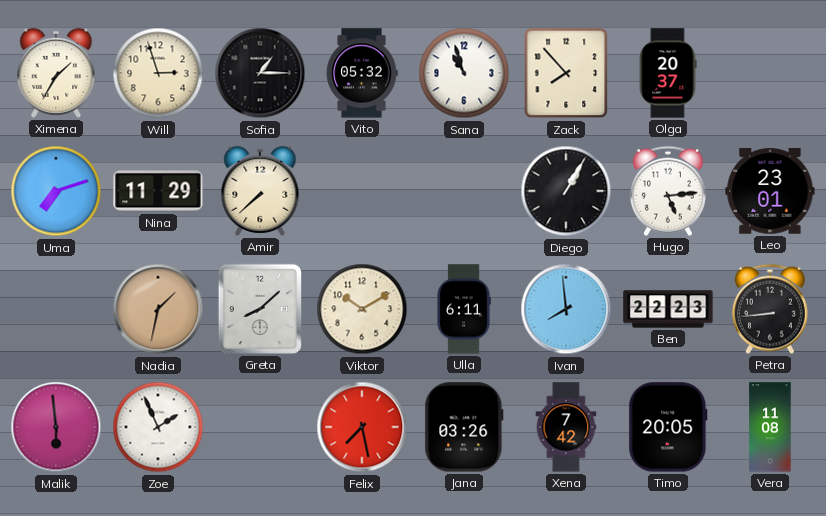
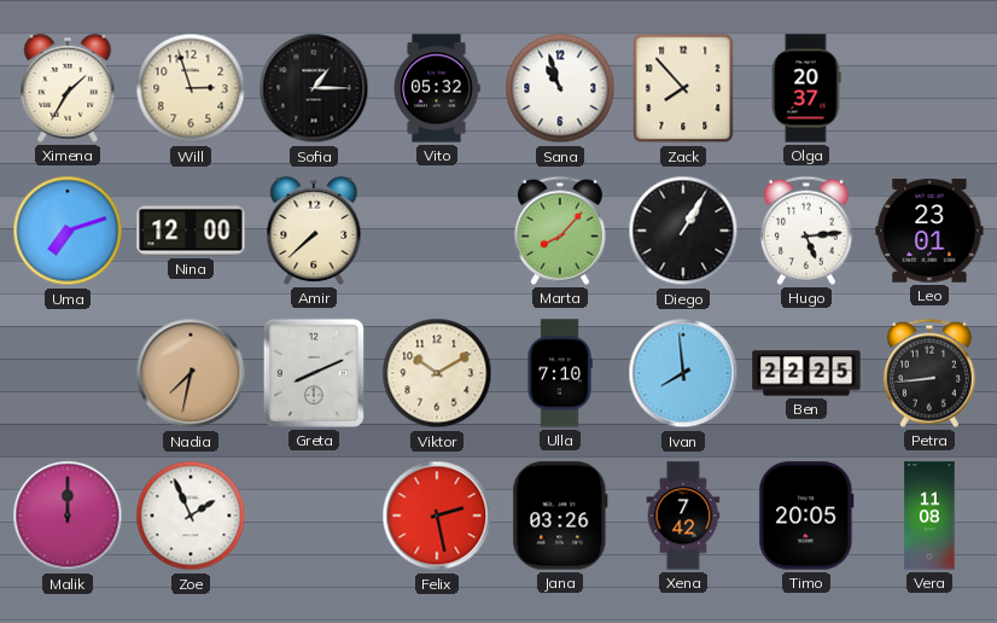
Nina: 11:29 -> 12:00
Marta: none -> 8:07
Nadia: 1:32 -> 7:32
Greta: 8:08 -> 8:11
Ulla: 6:11 -> 7:10
Ben: 22:23 -> 22:25
Malik: 5:59 -> 12:00
Felix: 7:28 -> 2:28
